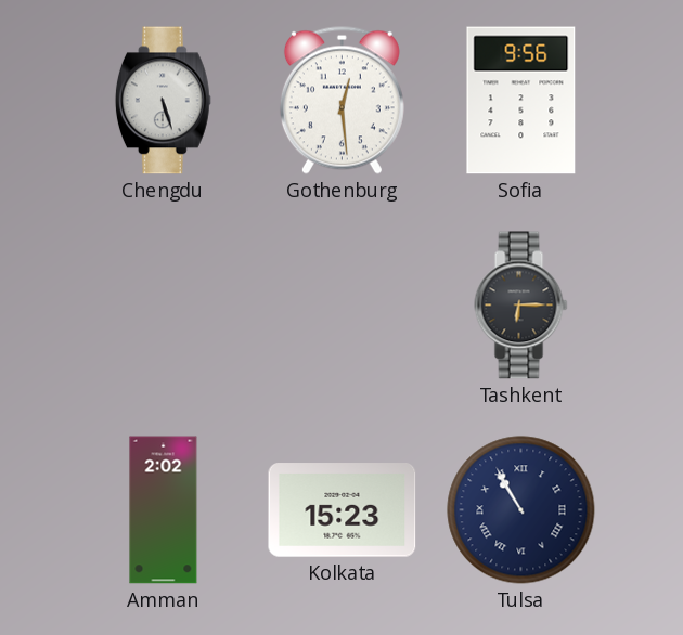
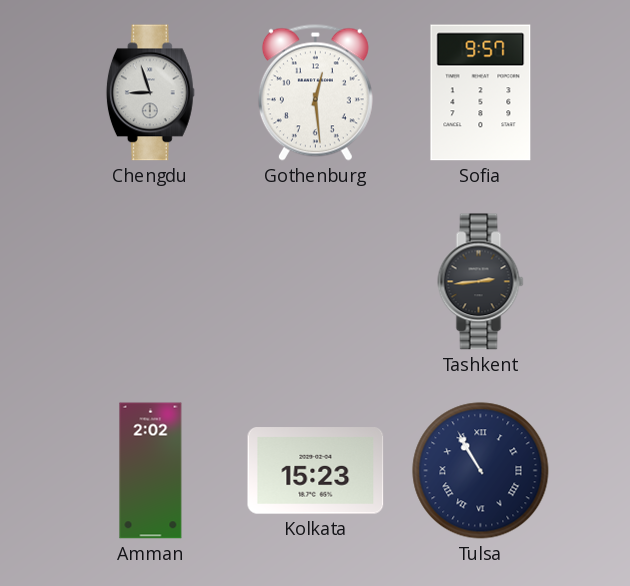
Chengdu: 5:27 -> 8:57
Sofia: 9:56 -> 9:57
Tashkent: 6:15 -> 2:44
